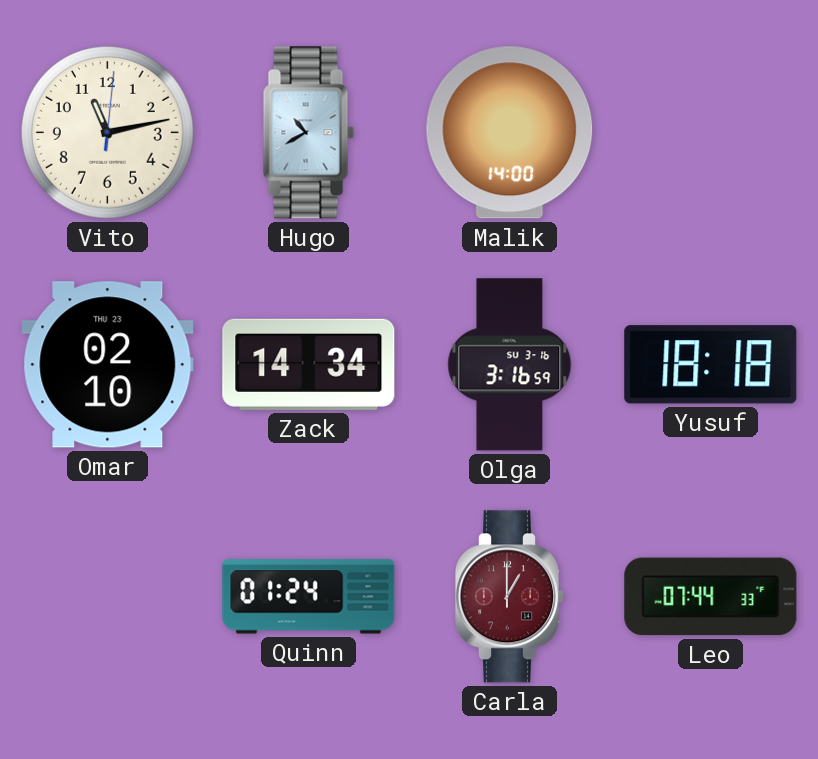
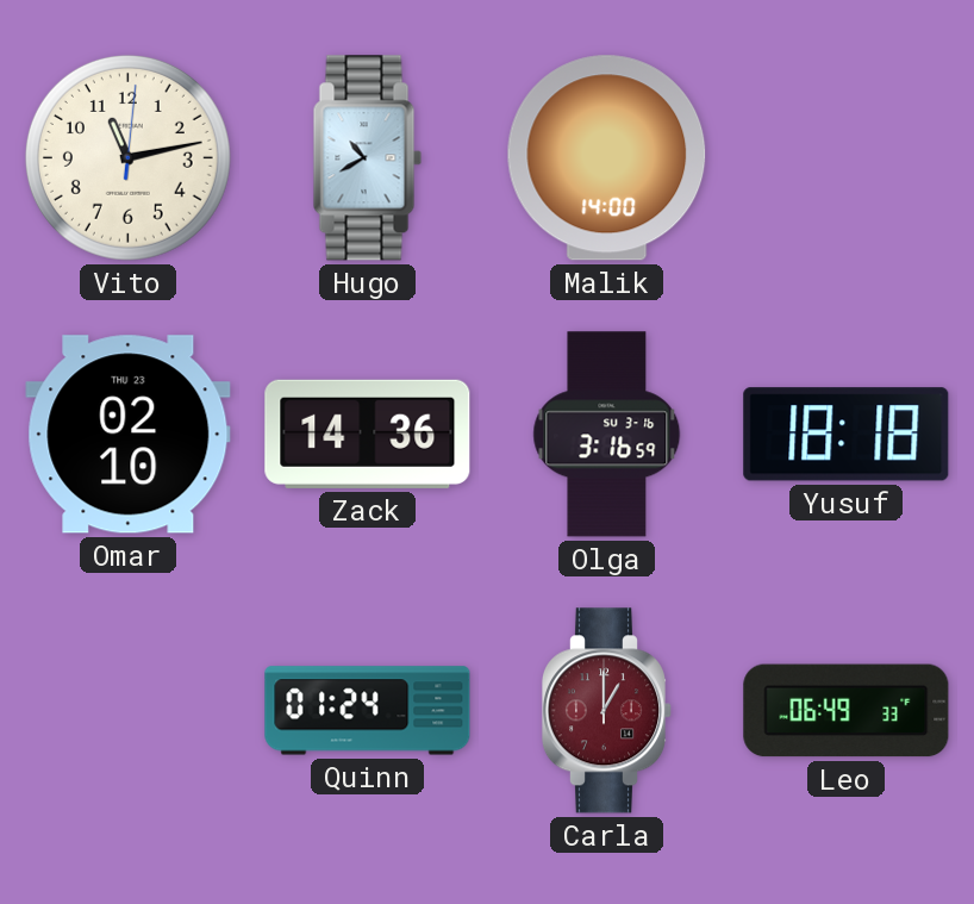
Zack: 14:34 -> 14:36
Leo: 07:44 -> 06:49
